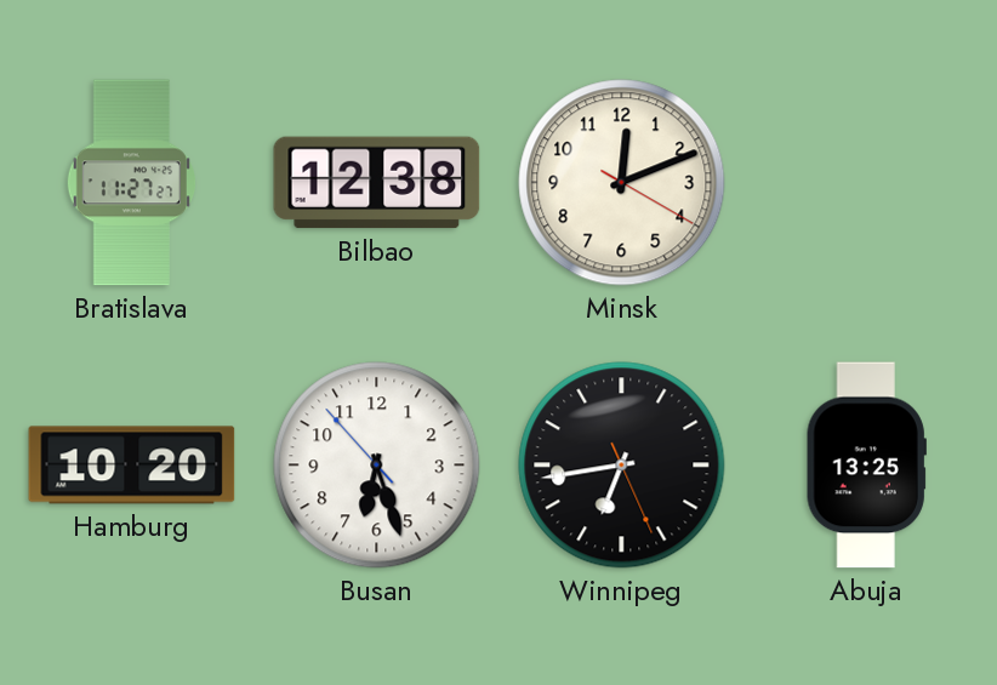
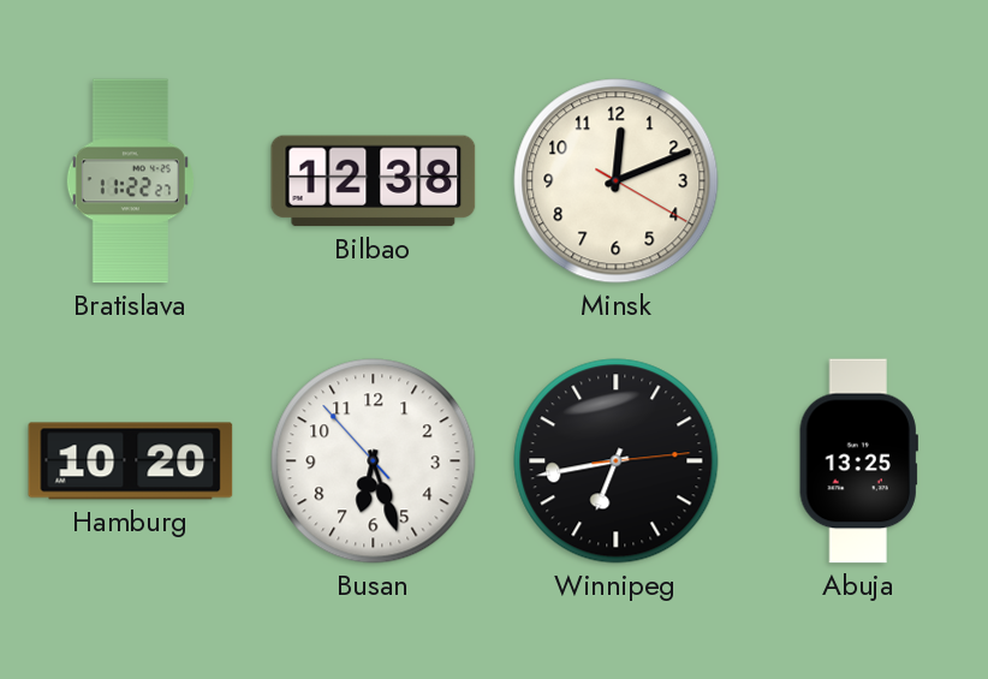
Bratislava: 11:27 -> 11:22
Winnipeg: 6:43:26 -> 6:43:14
